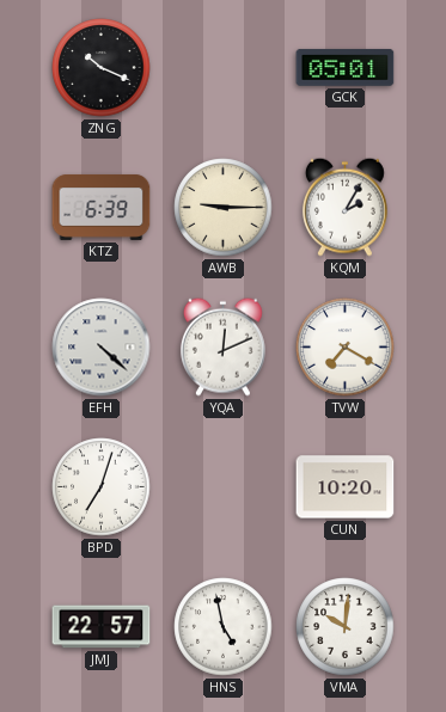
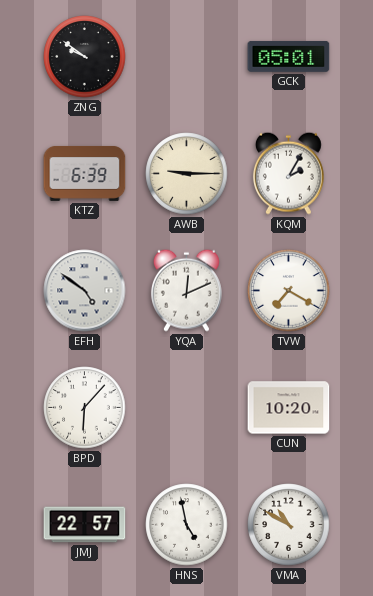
ZNG: 10:19 -> 9:51
EFH: 4:22 -> 4:51
BPD: 7:03 -> 6:07
VMA: 10:01 -> 10:50
